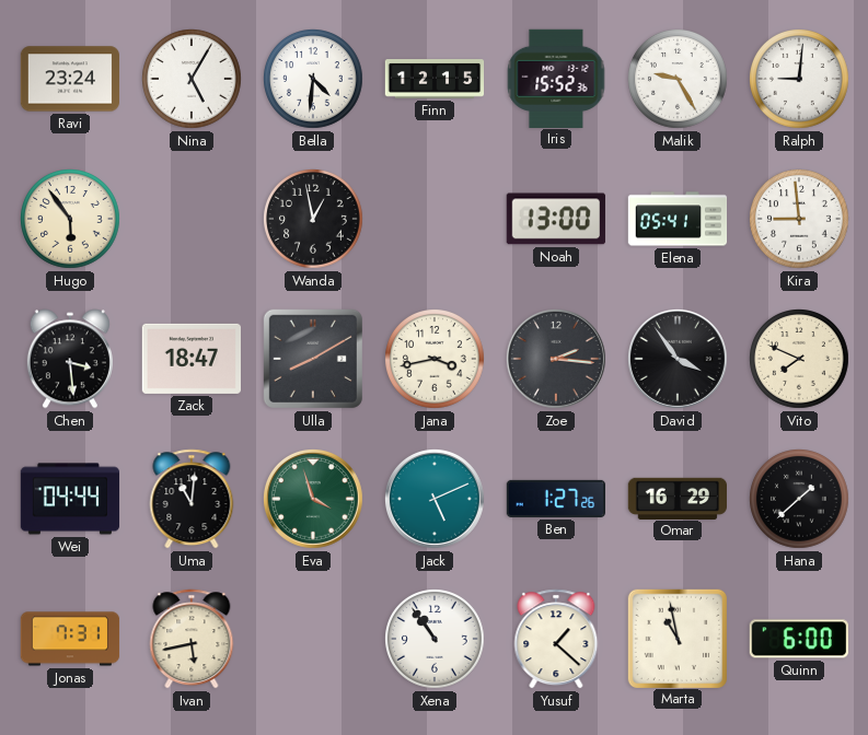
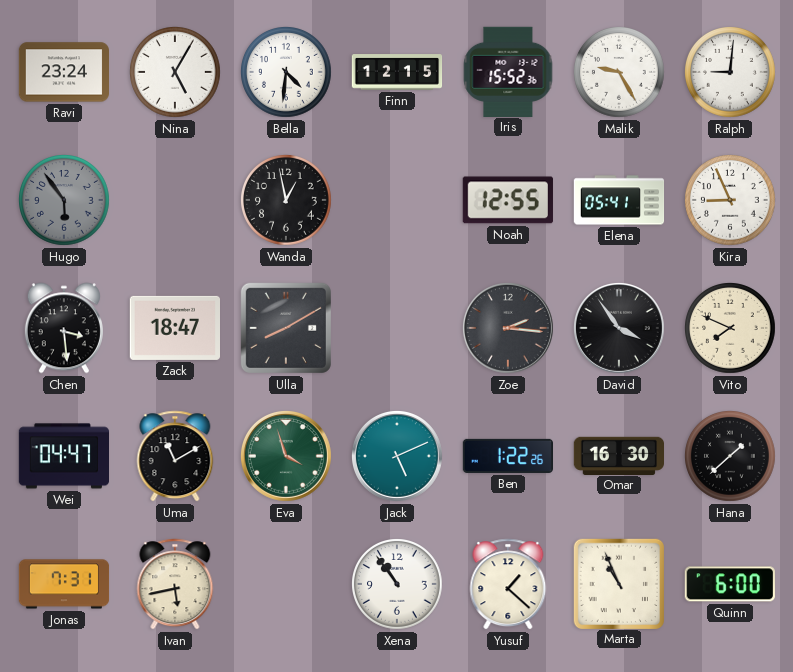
Hugo dial: cream -> grey
Noah: 13:00 -> 12:55
Kira: 8:59 -> 8:56
Jana: 3:43 -> none
Wei: 04:44 -> 04:47
Uma: 11:01 -> 11:10
Ben: 1:27 -> 1:22
Omar: 16:29 -> 16:30
Marta: 10:58 -> 10:56
